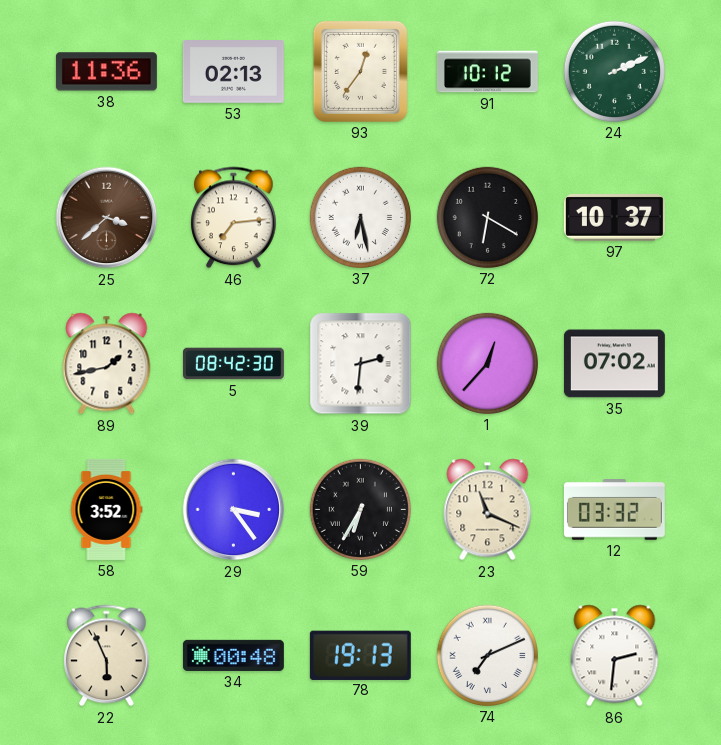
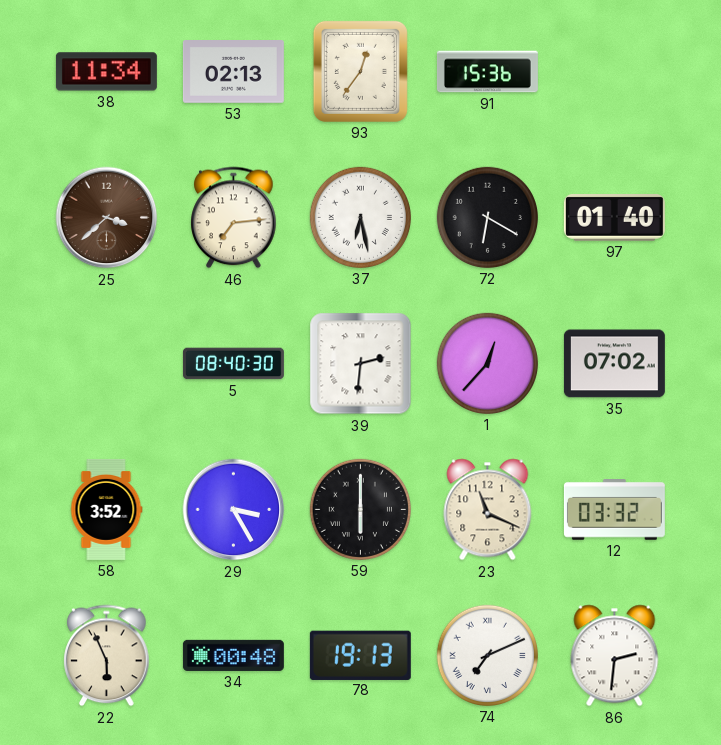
38: 11:36 -> 11:34
91: 10:12 -> 15:36
24: 2:11 -> none
97: 10:37 -> 01:40
89: 1:43 -> none
5: 08:42 -> 08:40
29: 3:24 -> 3:25
59: 6:35 -> 6:00
